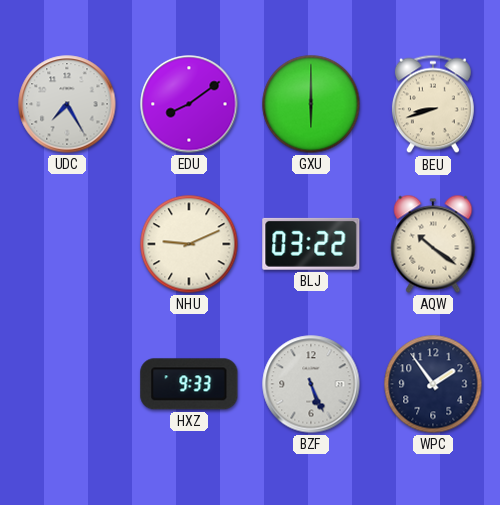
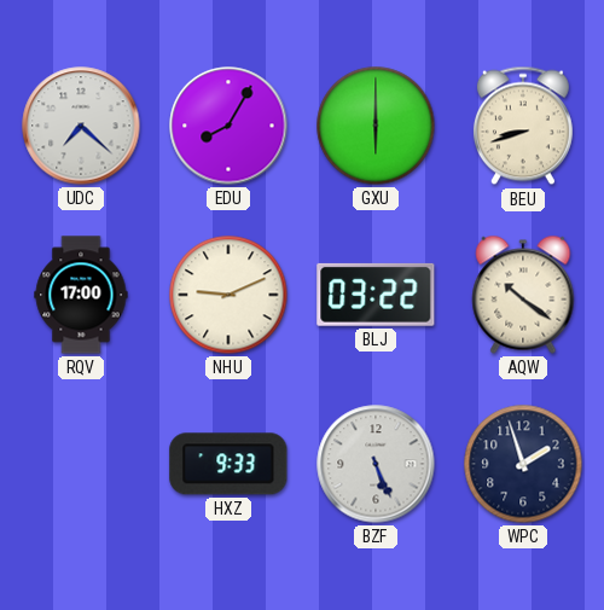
UDC: 7:25 -> 7:22
EDU: 8:09 -> 8:05
RQV: none -> 17:00
WPC: 1:54 -> 1:57
